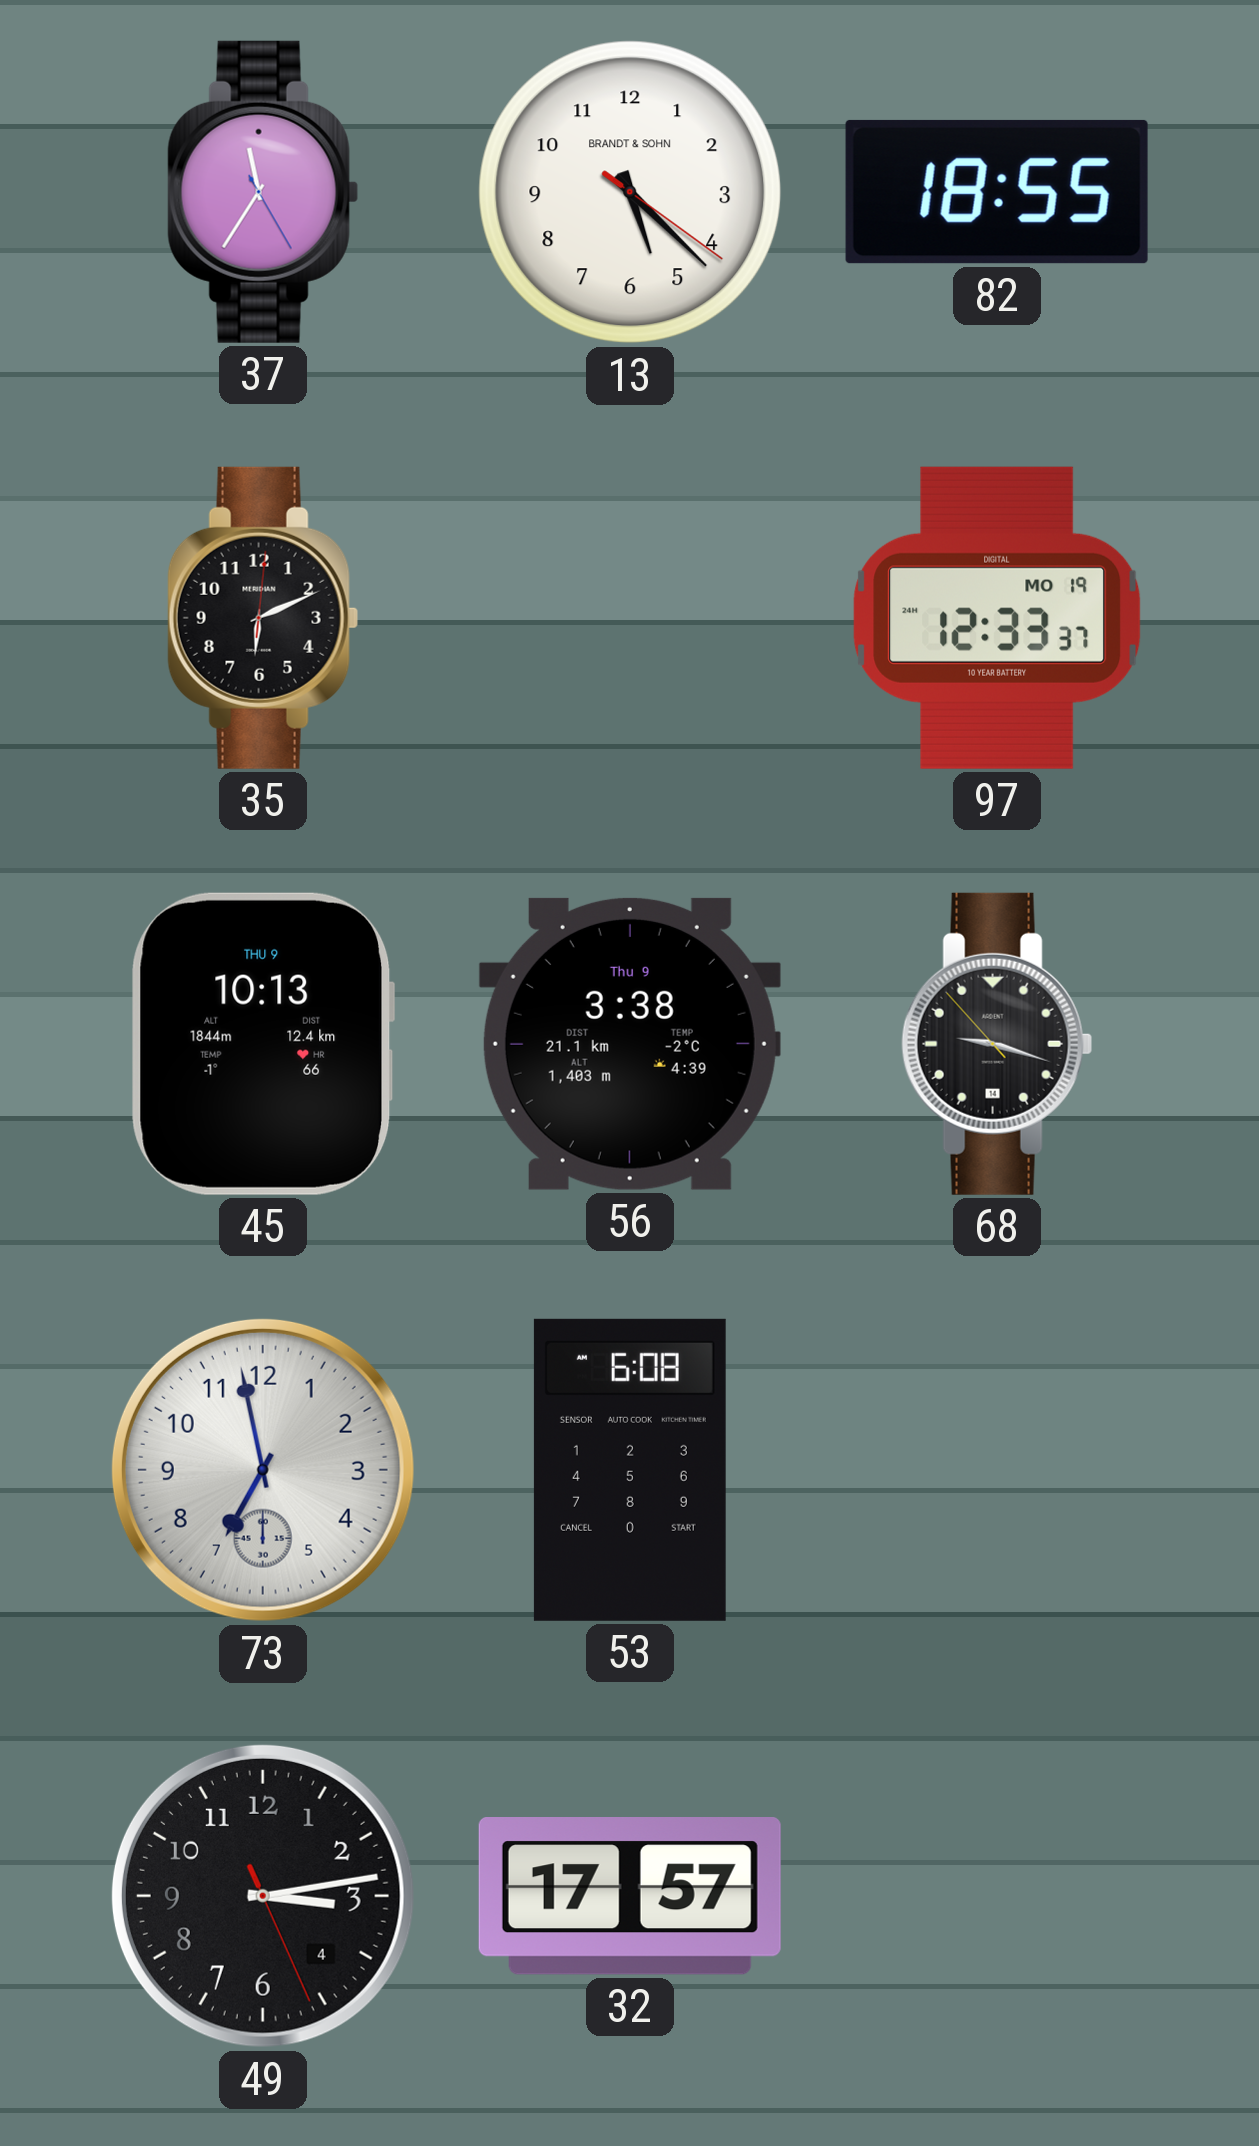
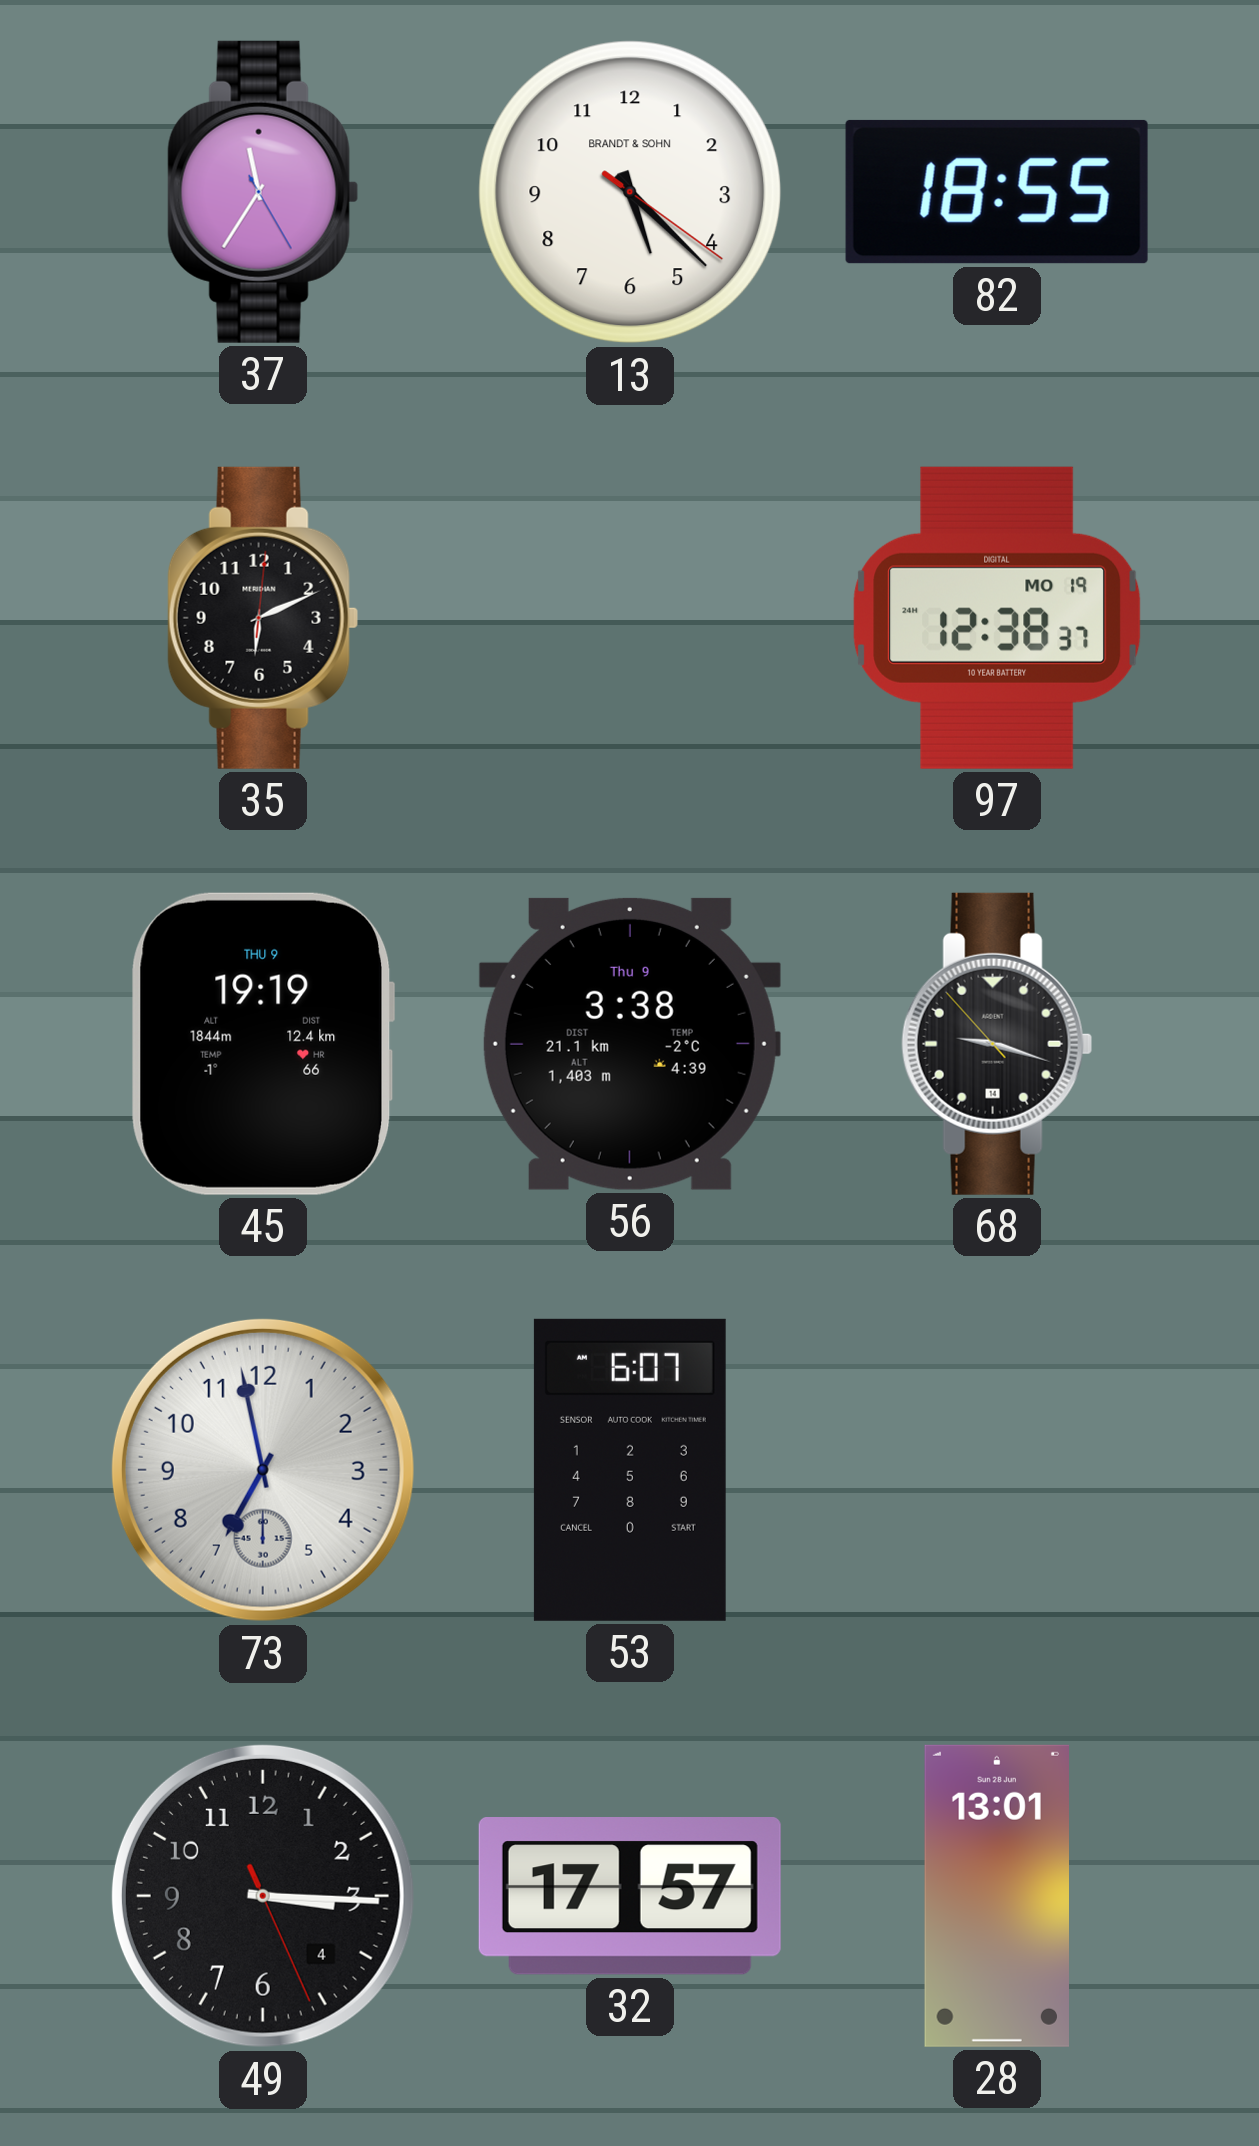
97: 12:33 -> 12:38
45: 10:13 -> 19:19
53: 6:08 -> 6:07
49: 3:13 -> 3:15
28: none -> 13:01
